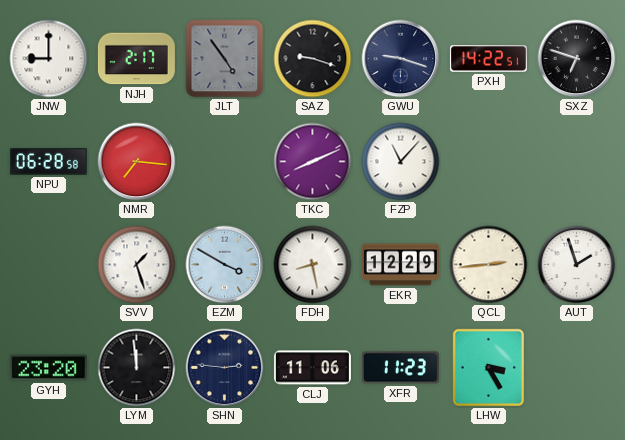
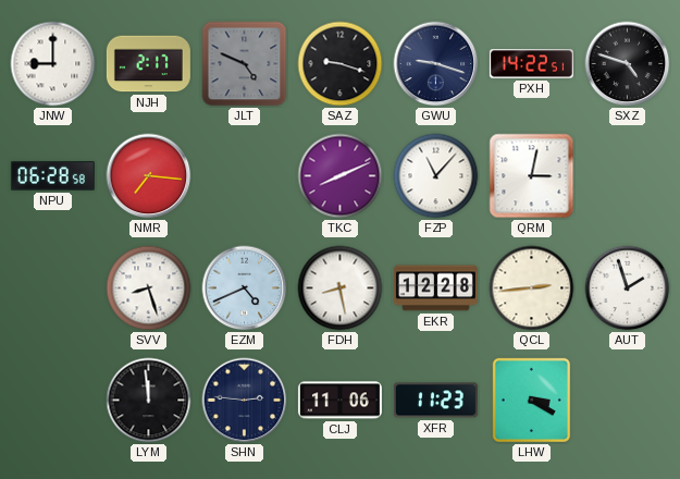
JLT: 4:54 -> 4:49
SXZ: 6:48 -> 4:48
QRM: none -> 3:02
SVV: 1:27 -> 8:27
EZM: 3:50 -> 4:41
EKR: 12:29 -> 12:28
GYH: 23:20 -> none
LHW: 3:25 -> 3:20
